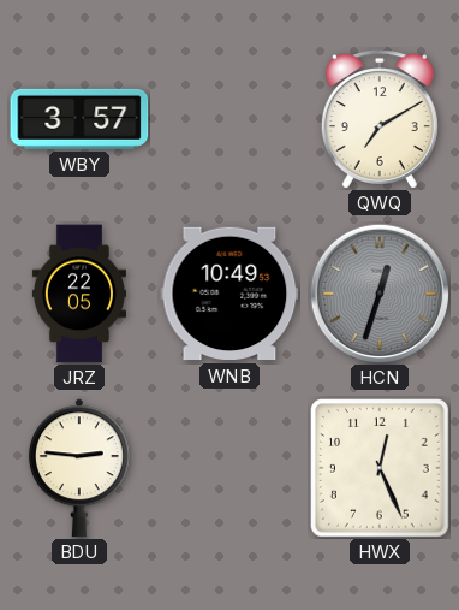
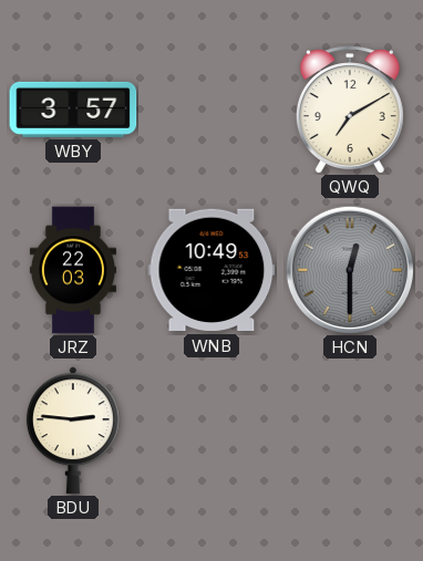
JRZ: 22:05 -> 22:03
HCN: 12:33 -> 12:30
HWX: 12:26 -> none
